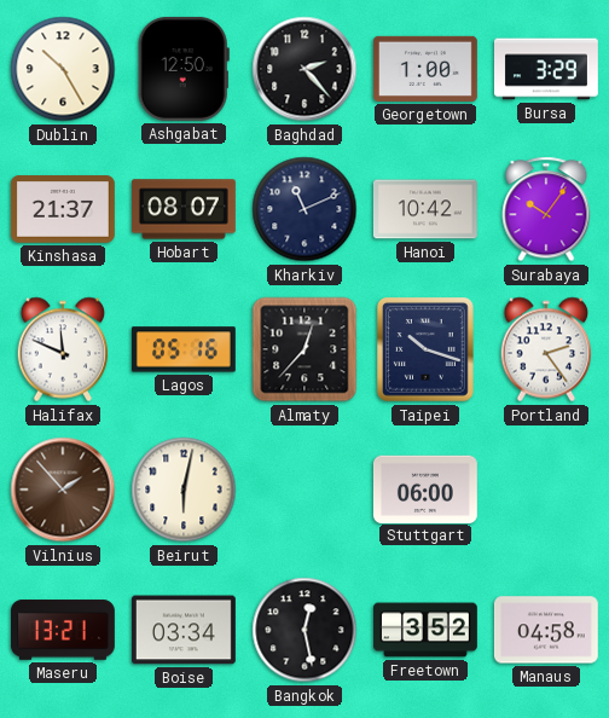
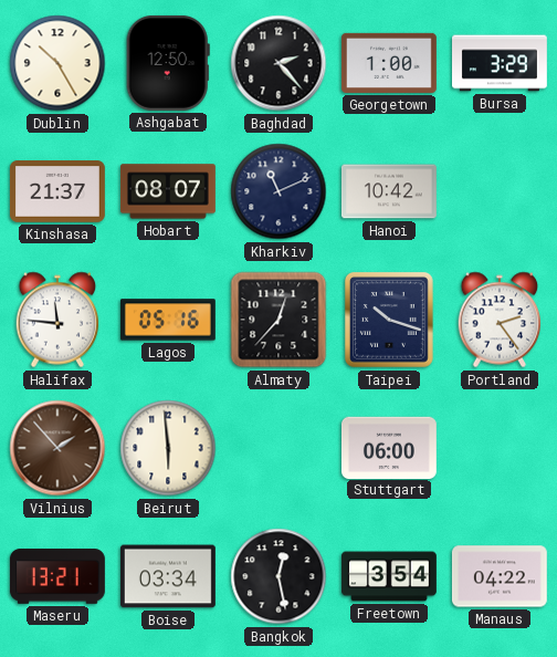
Surabaya: 10:06 -> none
Halifax: 11:49 -> 11:46
Beirut: 6:02 -> 5:59
Freetown: 3:52 -> 3:54
Manaus: 04:58 -> 04:22
